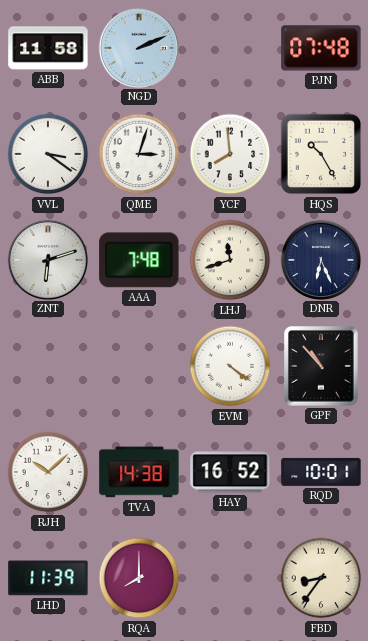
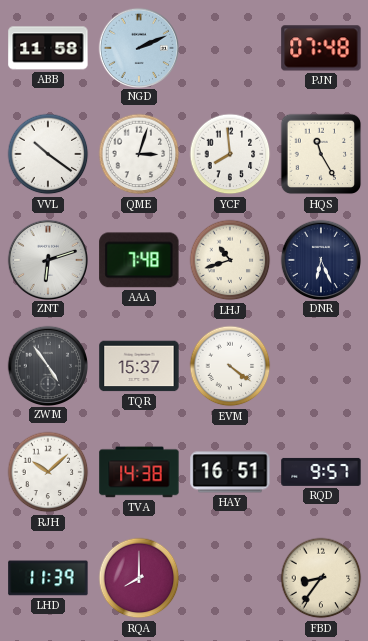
VVL: 3:21 -> 10:21
HQS: 10:25 -> 11:25
LHJ: 11:42 -> 10:42
ZWM: none -> 4:54
TQR: none -> 15:37
GPF: 10:53 -> none
HAY: 16:52 -> 16:51
RQD: 10:01 -> 9:57
